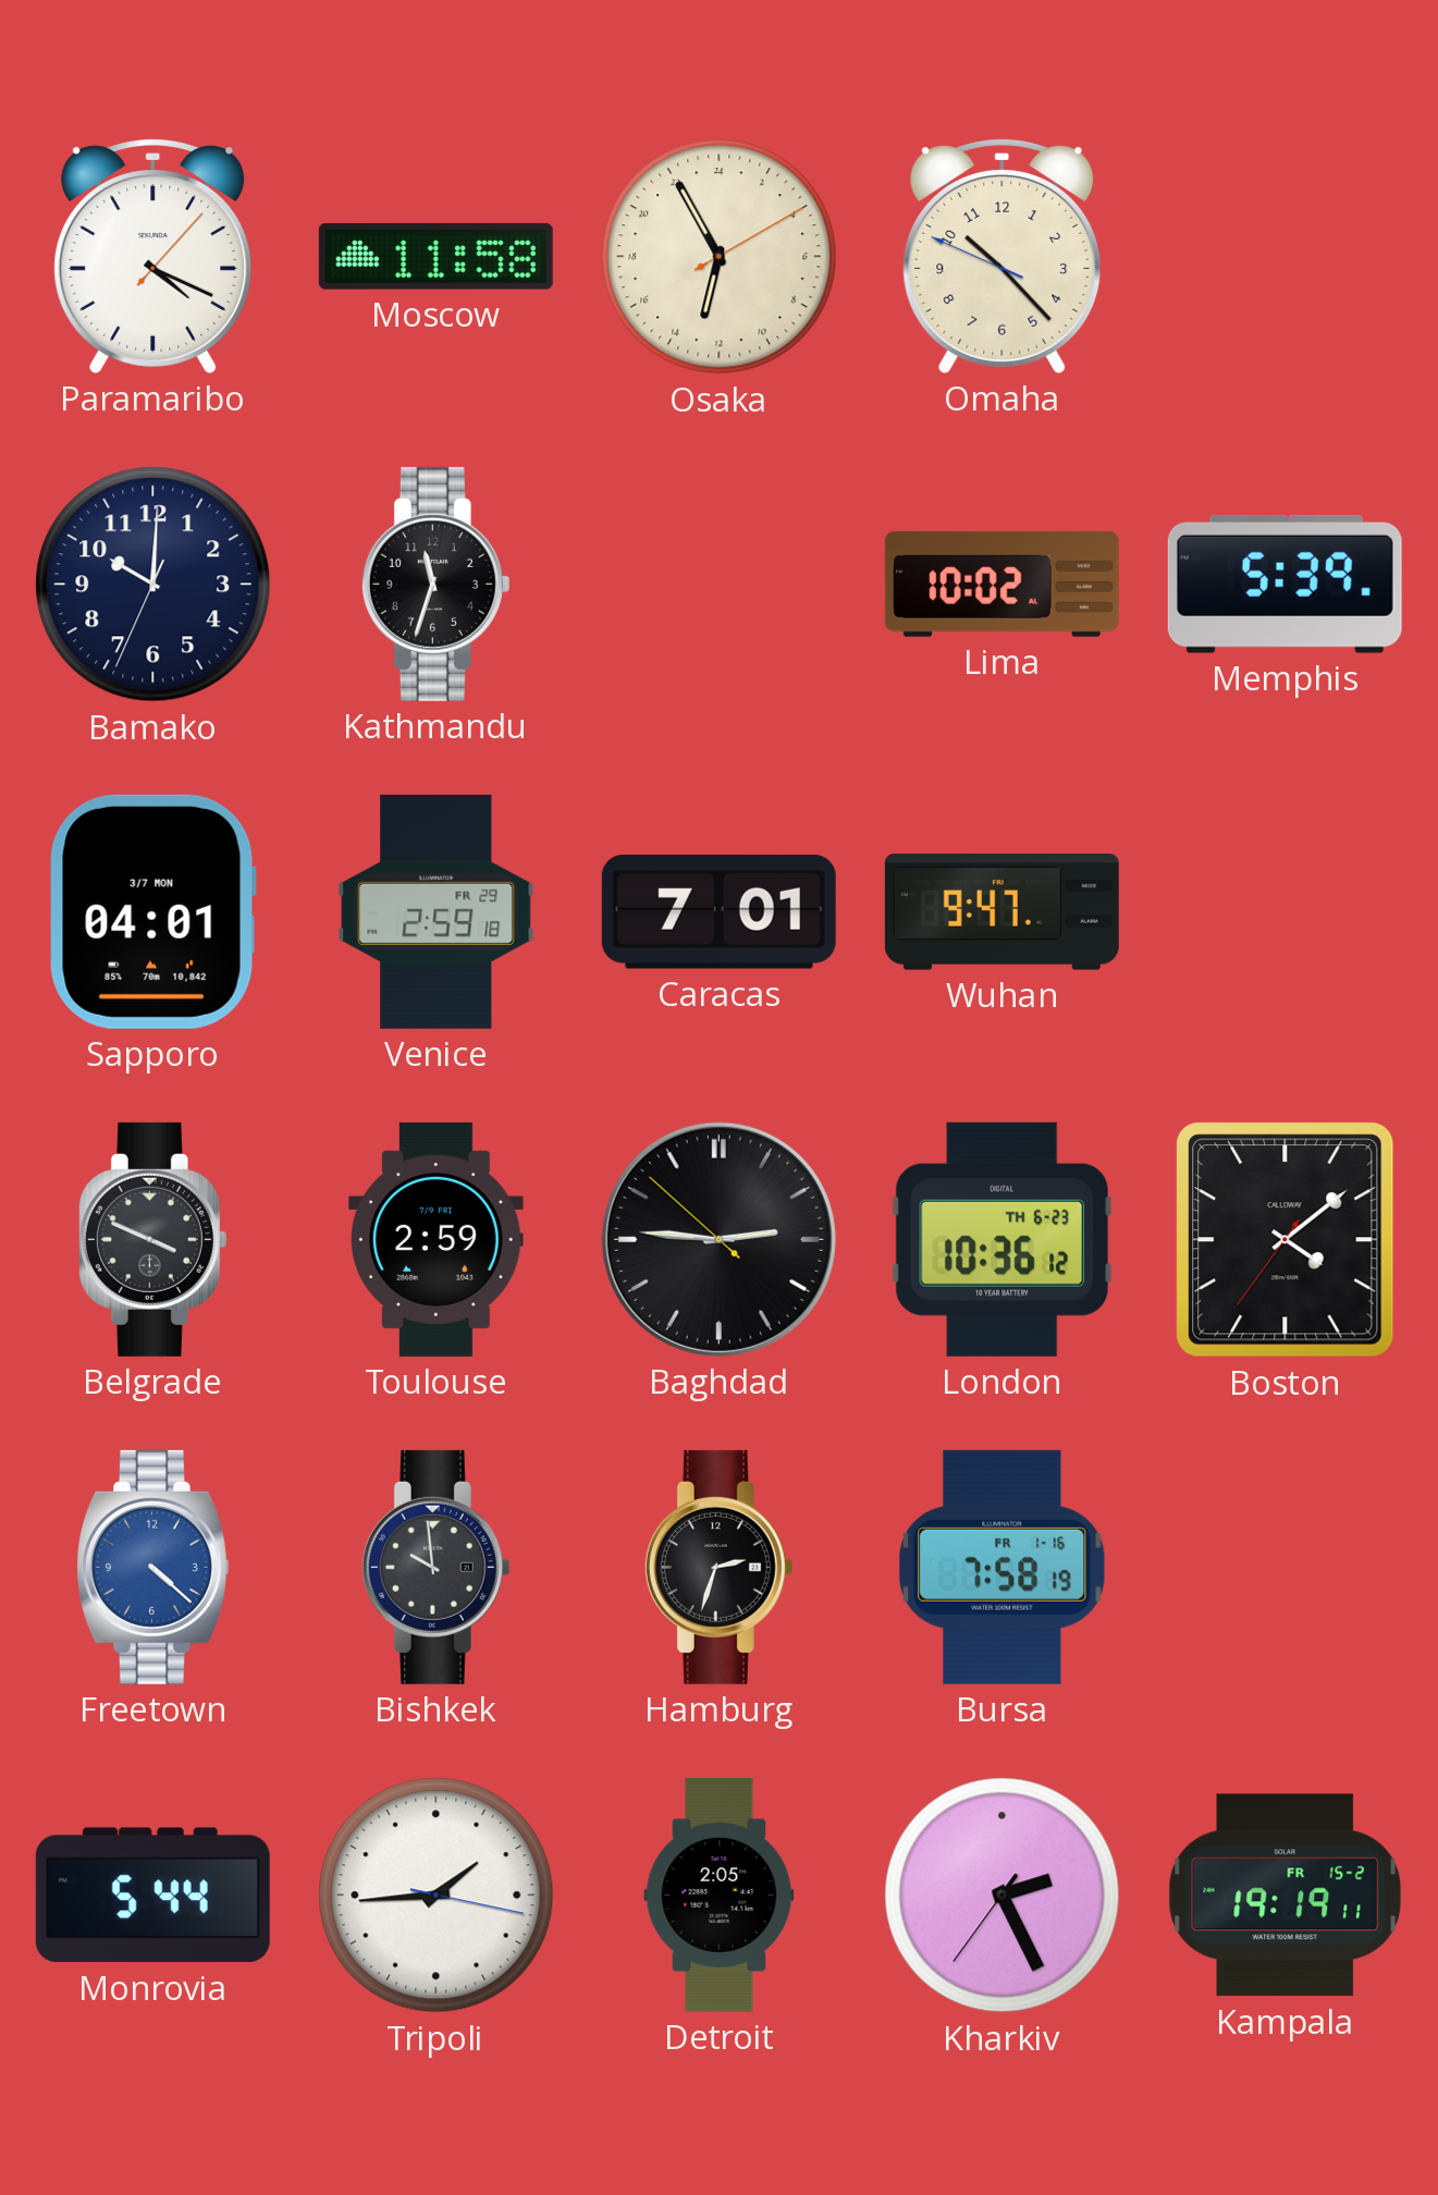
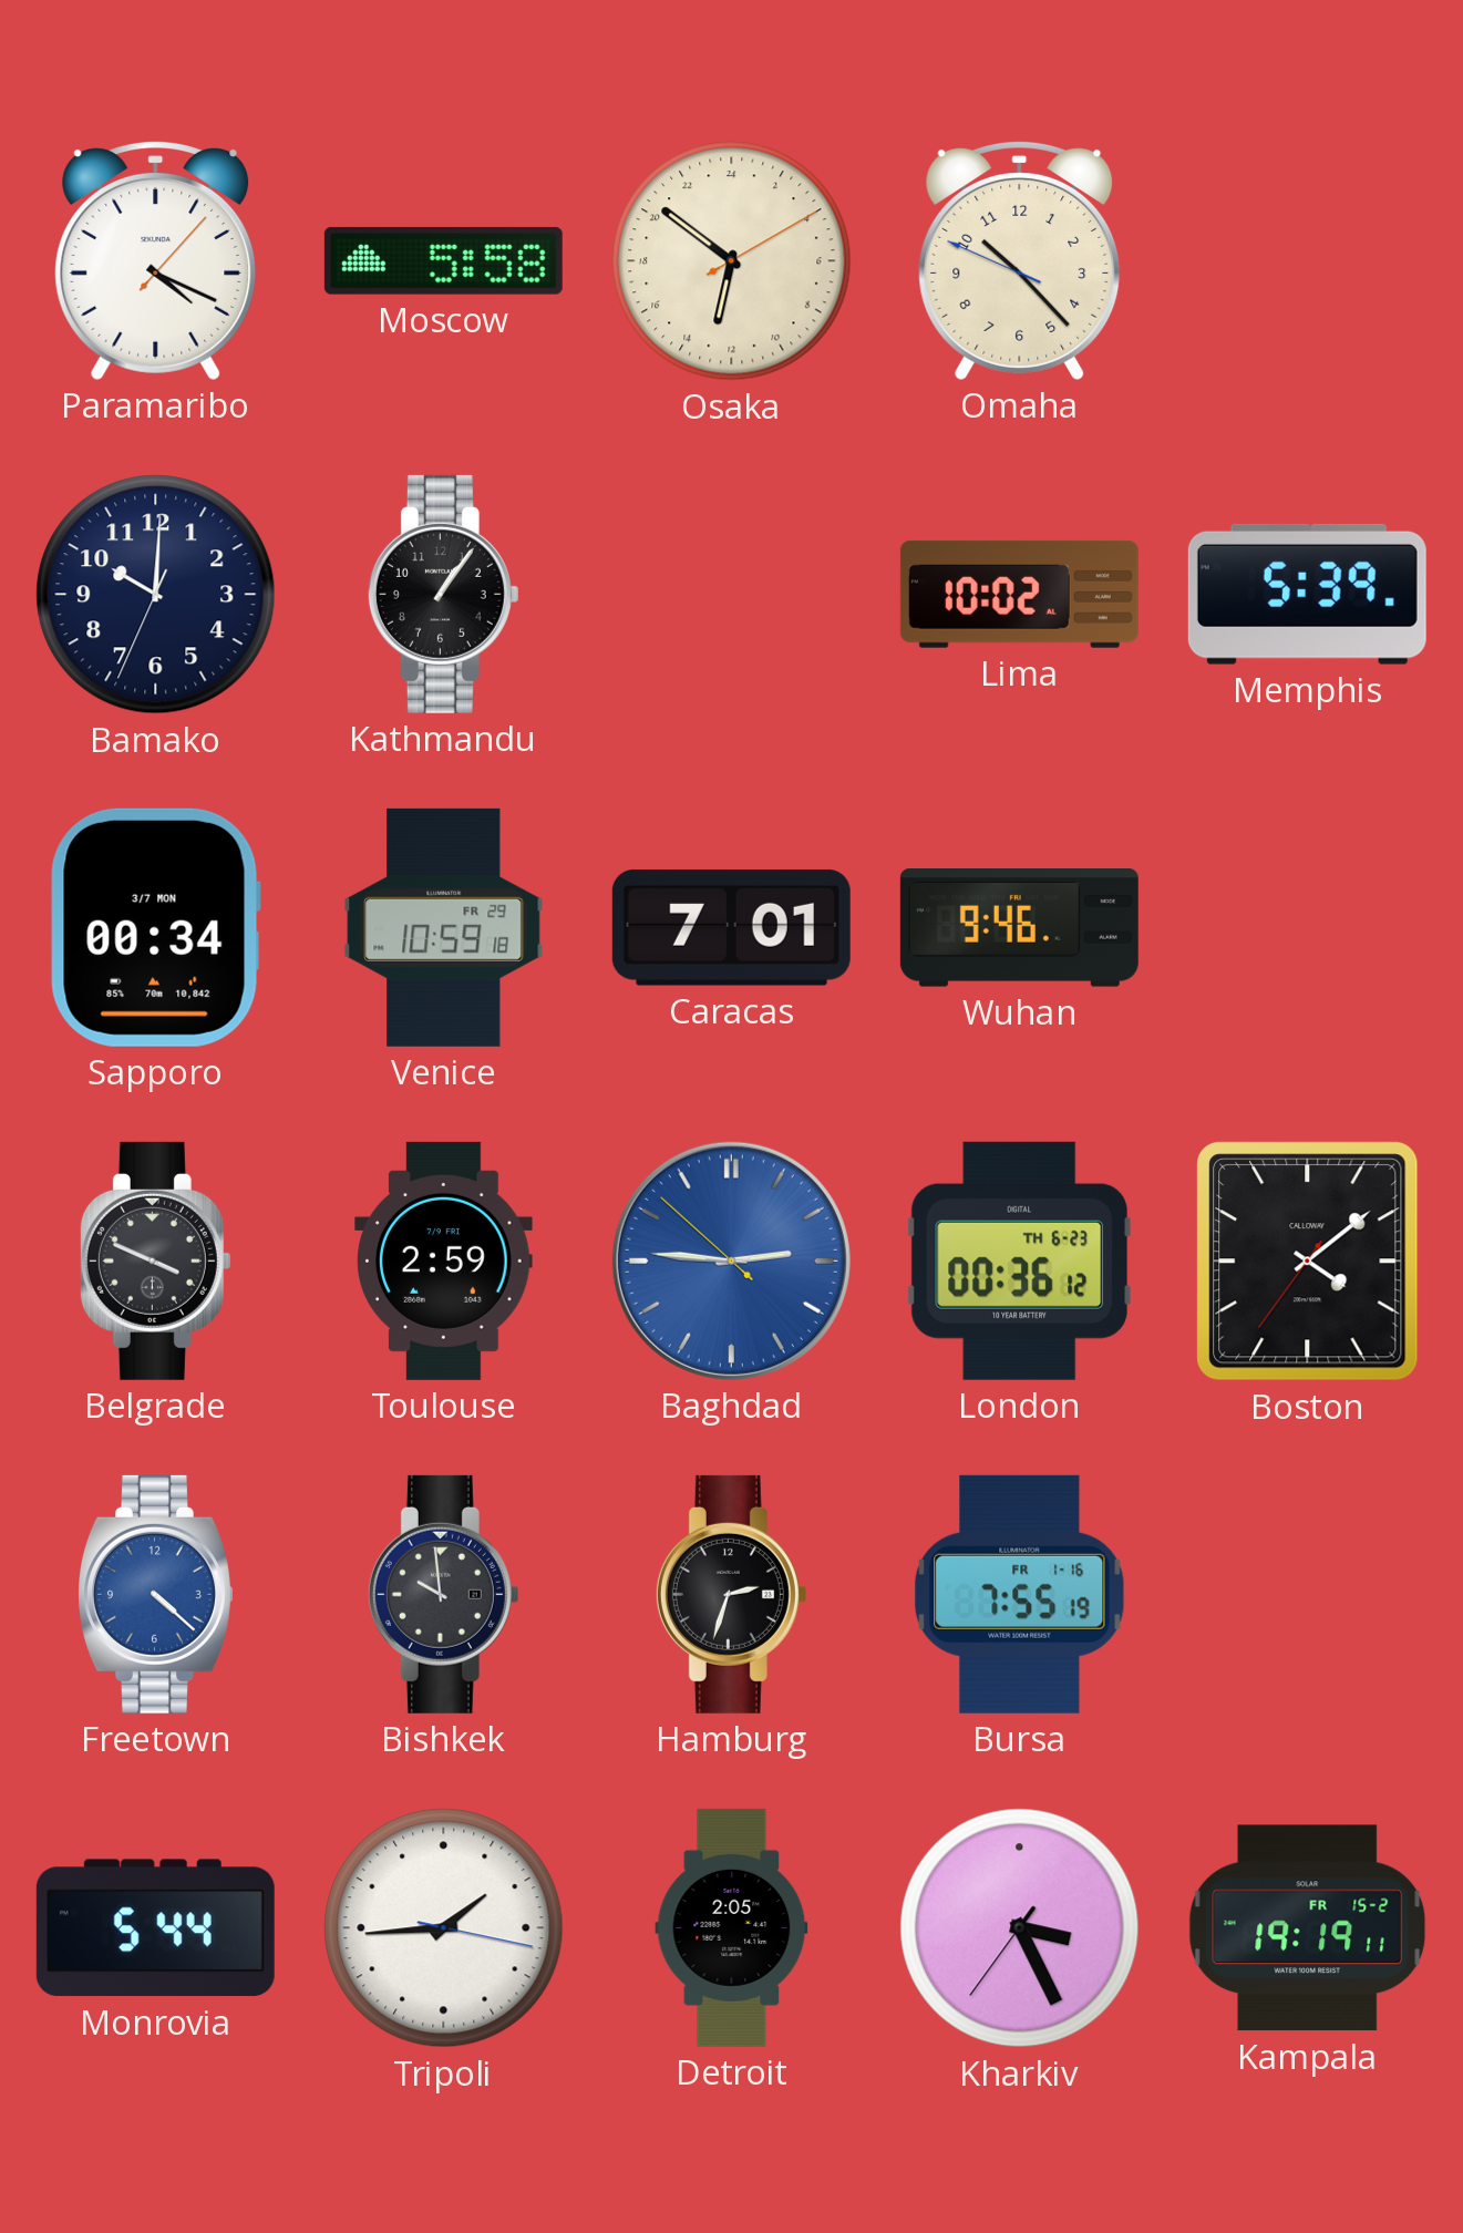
Moscow: 11:58 -> 5:58
Osaka: 12:55 -> 12:51
Kathmandu: 11:33 -> 1:06
Sapporo: 04:01 -> 00:34
Venice: 2:59 -> 10:59
Wuhan: 9:47 -> 9:46
Baghdad dial: black -> blue
London: 10:36 -> 00:36
Bursa: 7:58 -> 7:55
Kharkiv: 2:25 -> 3:25
